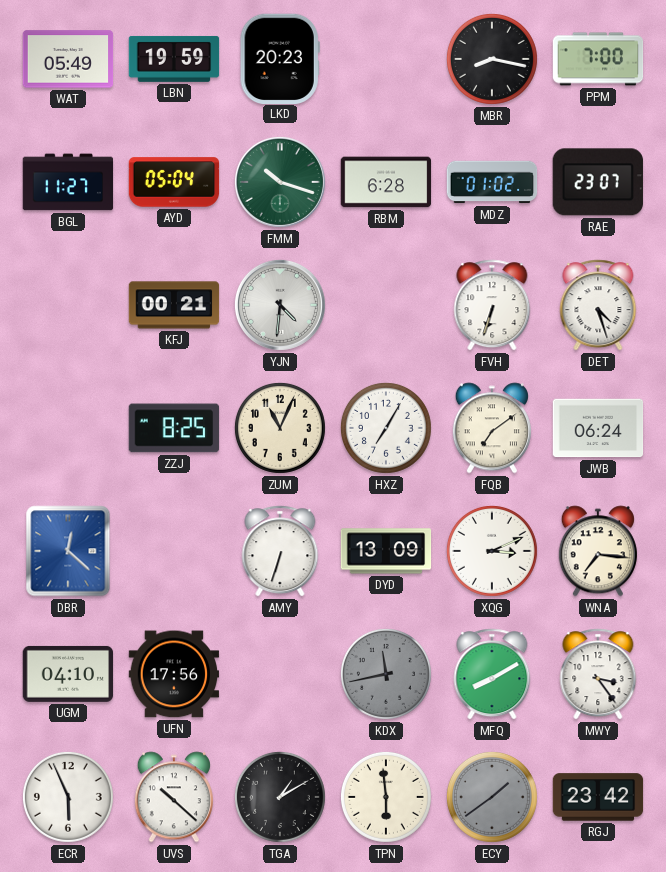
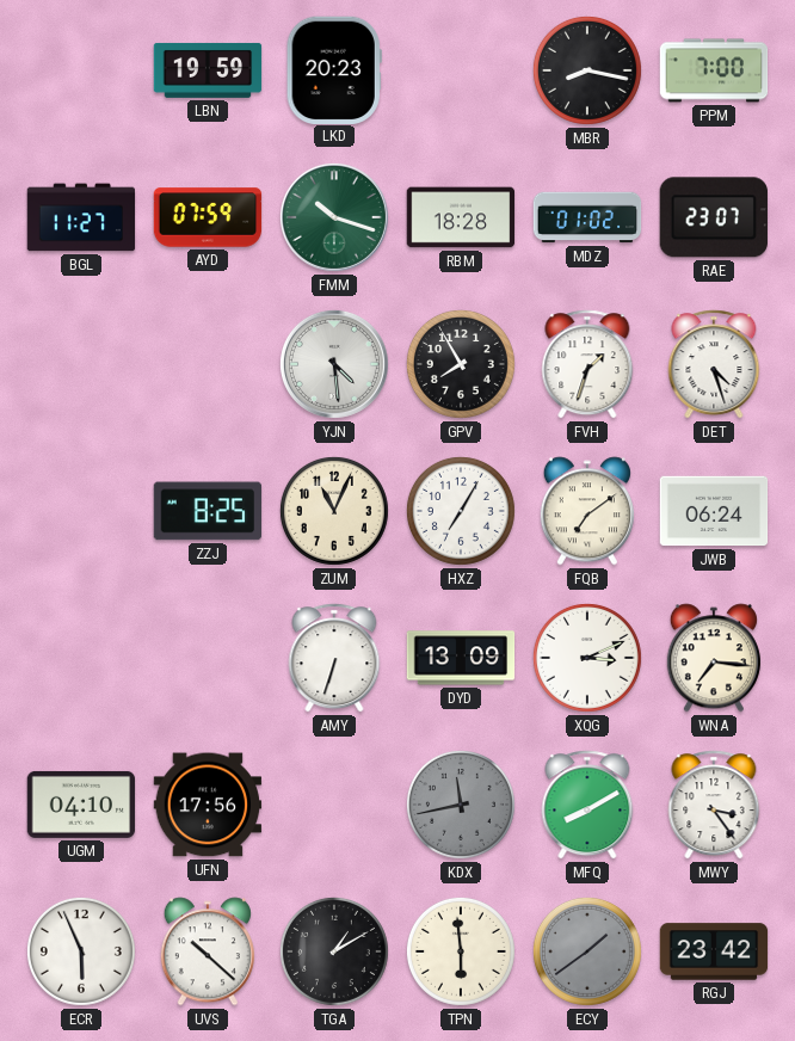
WAT: 05:49 -> none
AYD: 05:04 -> 07:59
RBM: 6:28 -> 18:28
KFJ: 00:21 -> none
YJN: 4:31 -> 4:29
GPV: none -> 7:55
FVH: 6:33 -> 1:33
DBR: 12:22 -> none
